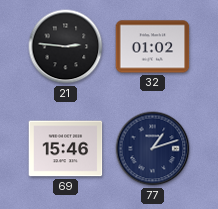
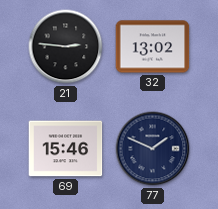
32: 01:02 -> 13:02
77: 1:12 -> 1:49
